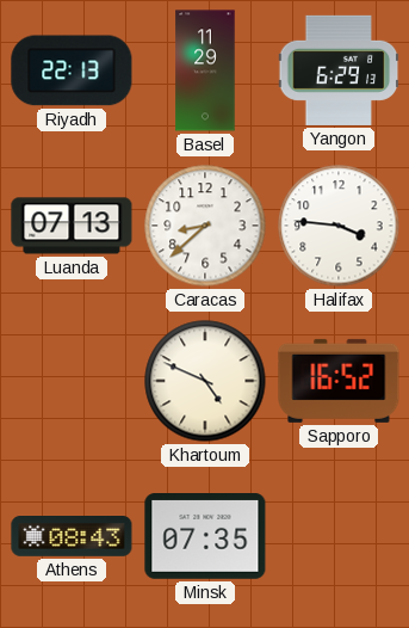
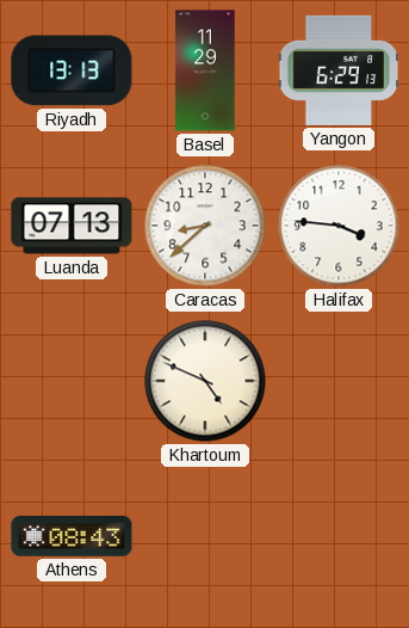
Riyadh: 22:13 -> 13:13
Sapporo: 16:52 -> none
Minsk: 07:35 -> none
